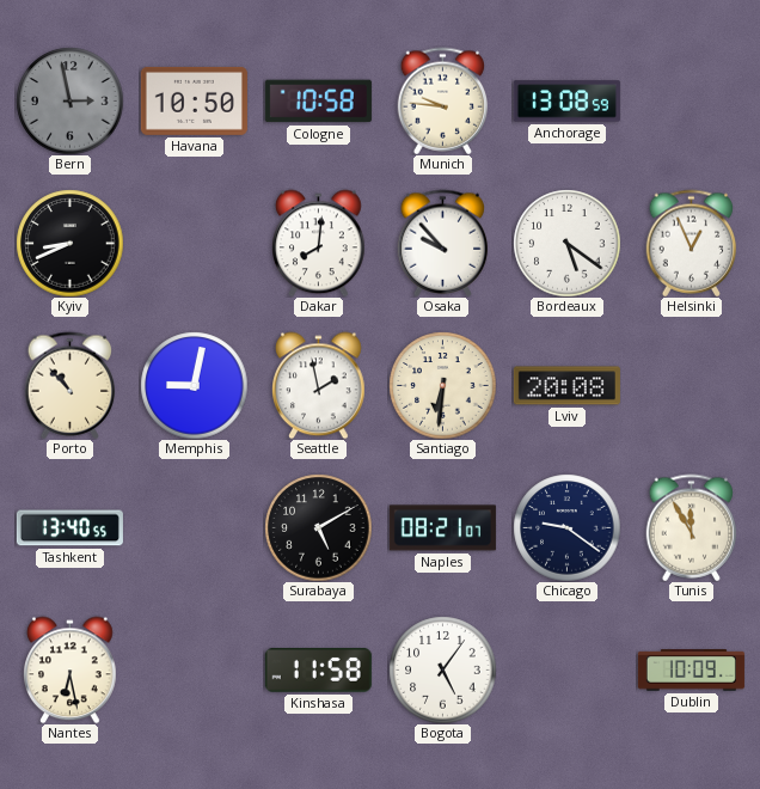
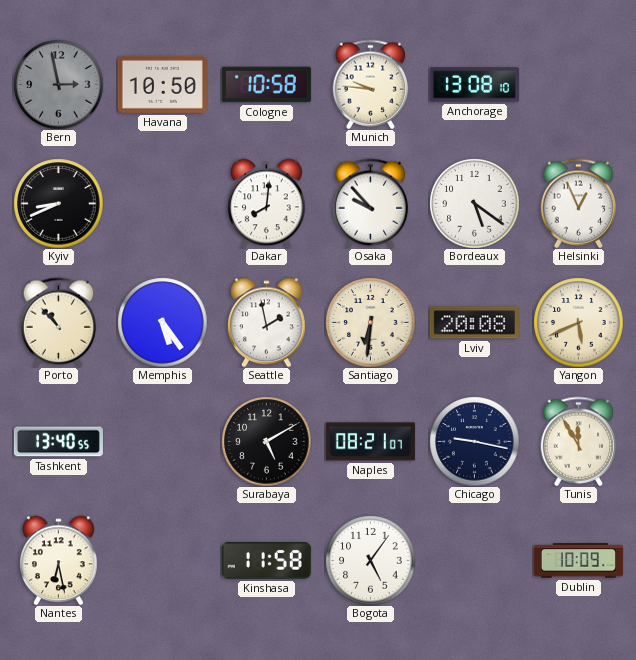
Anchorage: 13:08:59 -> 13:08:10
Memphis: 9:02 -> 5:24
Yangon: none -> 5:41
Chicago: 9:21 -> 9:17
